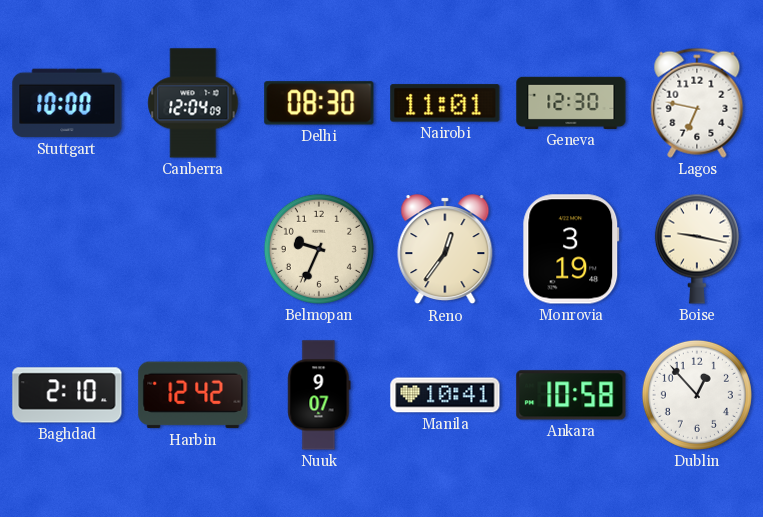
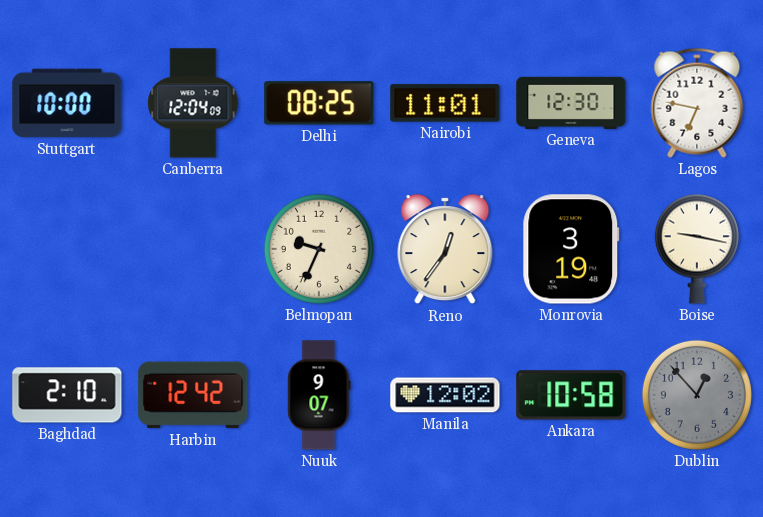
Delhi: 08:30 -> 08:25
Manila: 10:41 -> 12:02
Dublin dial: white -> grey
